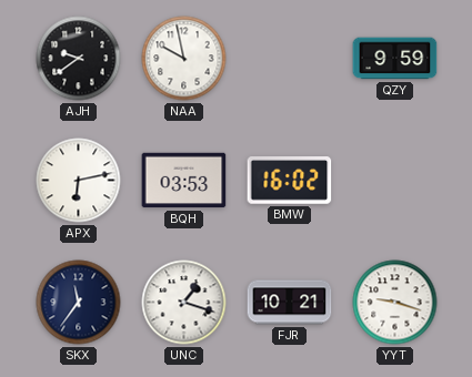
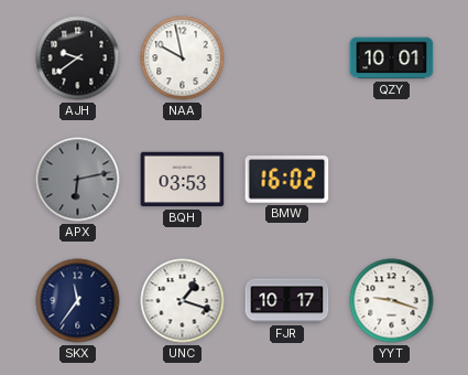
QZY: 9:59 -> 10:01
APX dial: white -> grey
FJR: 10:21 -> 10:17
